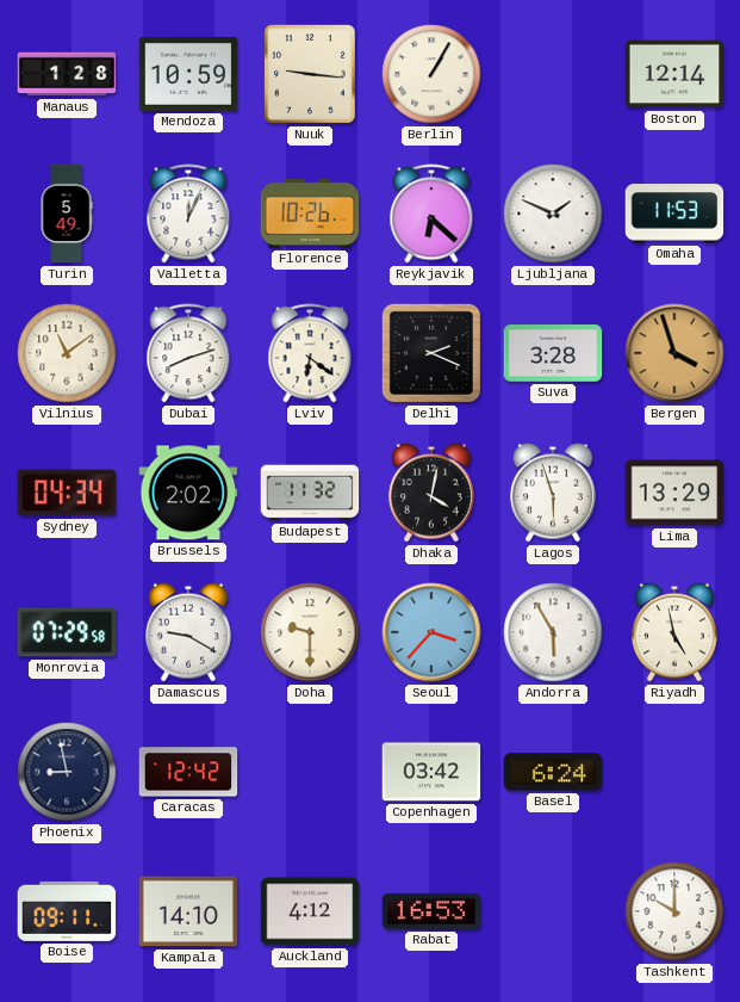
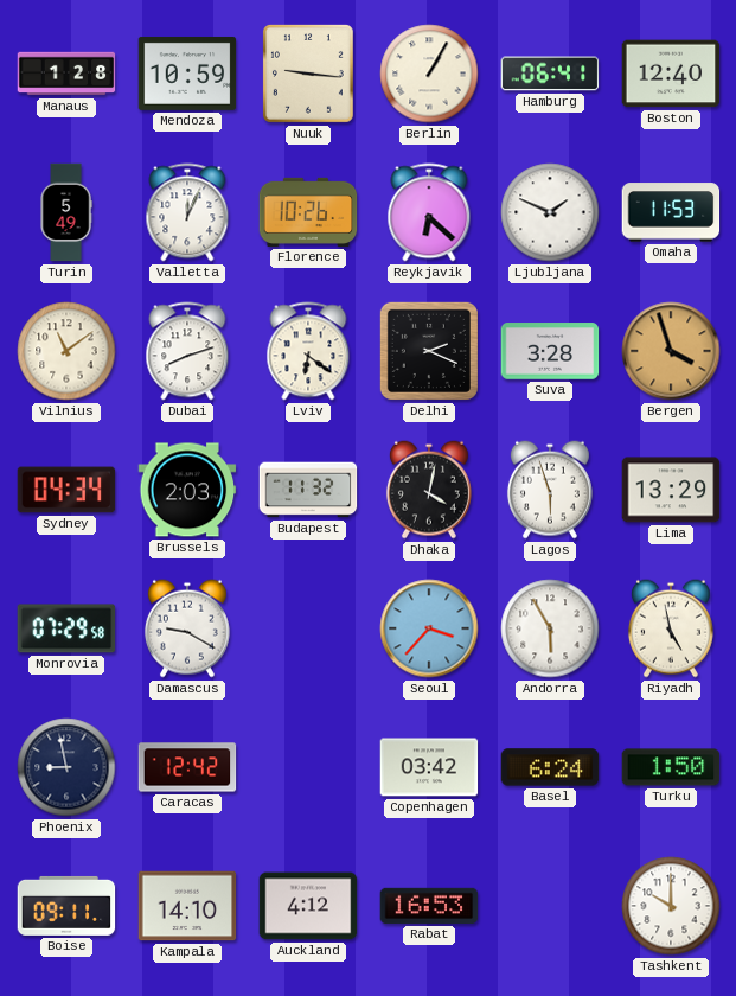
Hamburg: none -> 06:41
Boston: 12:14 -> 12:40
Brussels: 2:02 -> 2:03
Doha: 9:30 -> none
Turku: none -> 1:50
